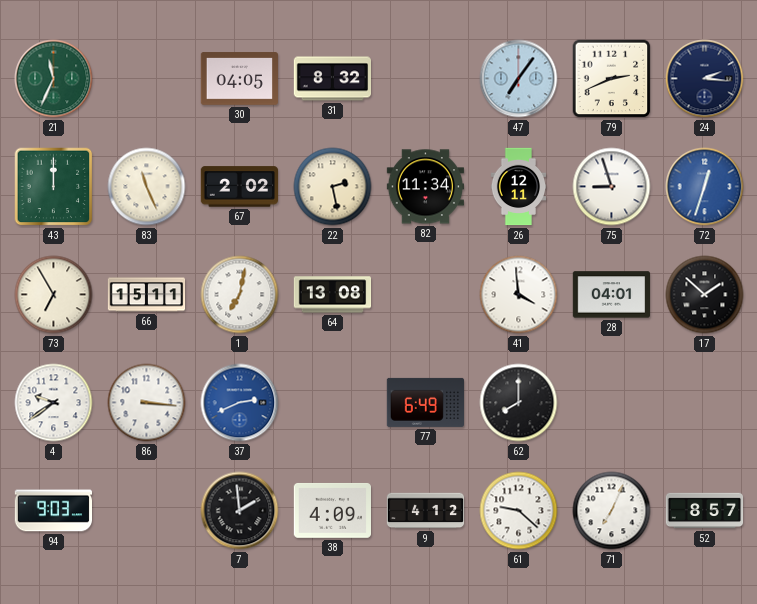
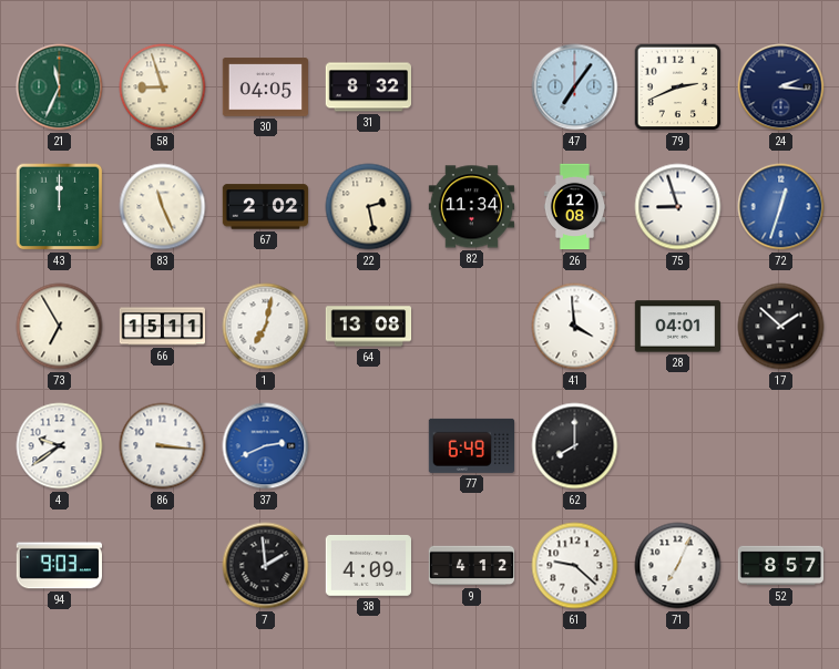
58: none -> 8:57
26: 12:11 -> 12:08
